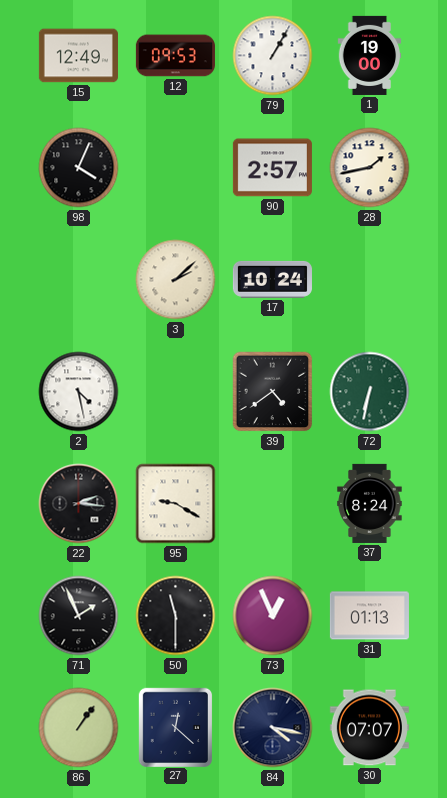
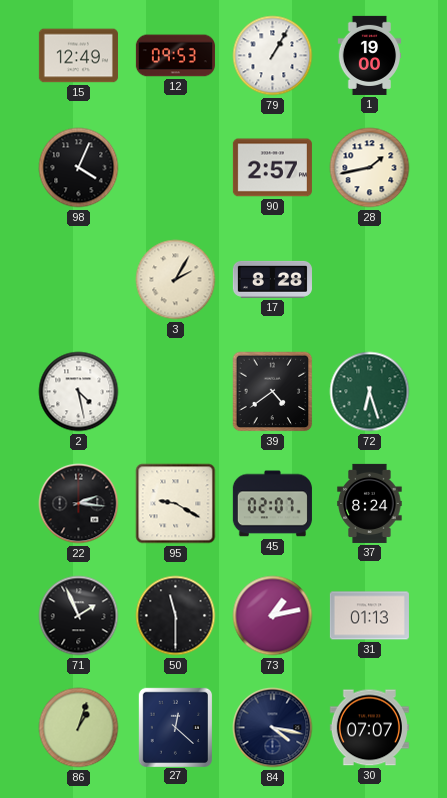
3: 2:08 -> 2:05
17: 10:24 -> 8:28
72: 6:32 -> 6:27
45: none -> 02:07
73: 12:56 -> 1:13
86: 1:06 -> 1:03
